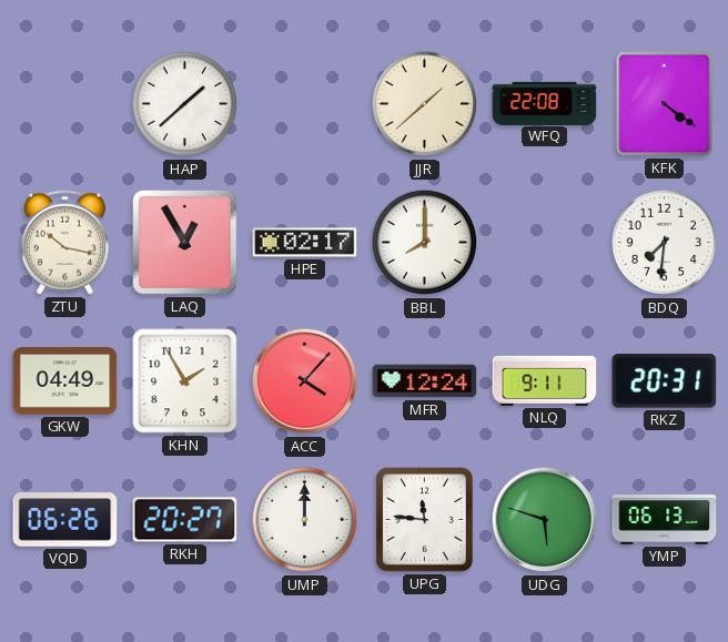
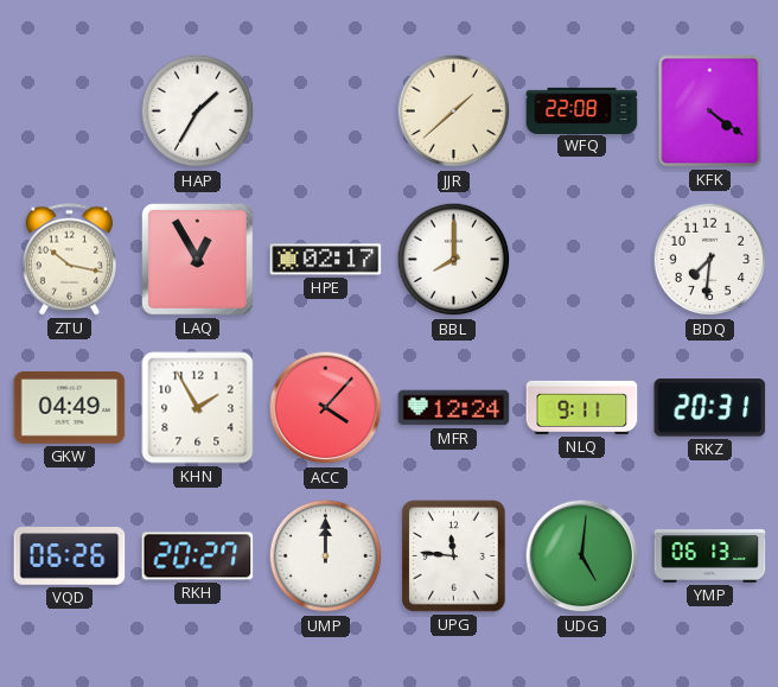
HAP: 1:38 -> 1:35
UDG: 5:48 -> 5:01
